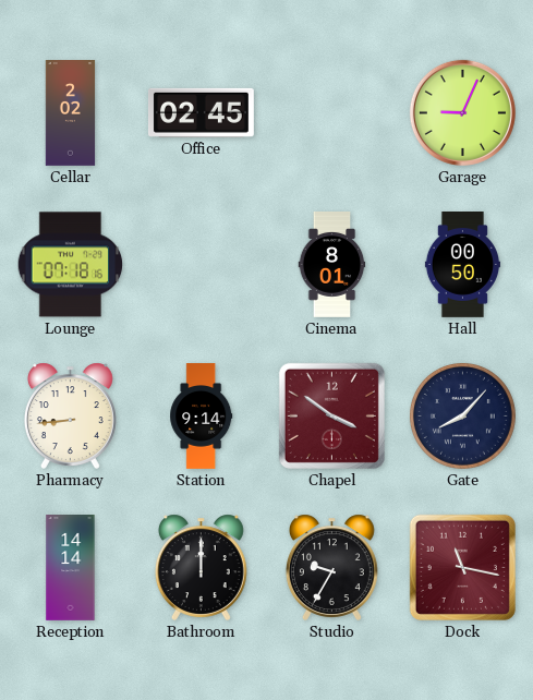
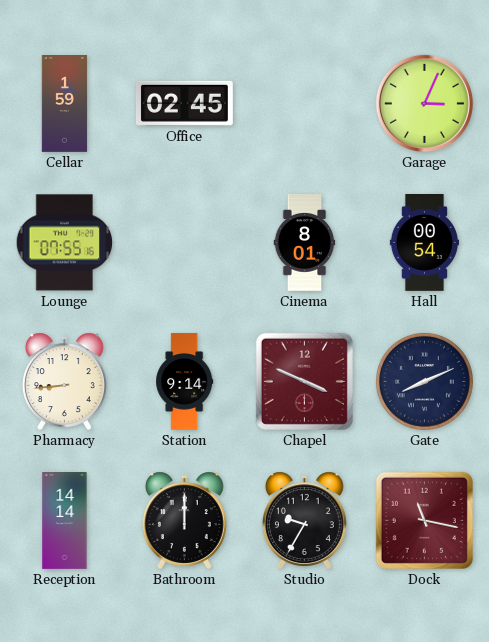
Cellar: 2:02 -> 1:59
Garage: 9:04 -> 3:04
Lounge: 07:18 -> 07:55
Hall: 00:50 -> 00:54
Chapel: 3:51 -> 3:49
Gate: 8:07 -> 8:11
